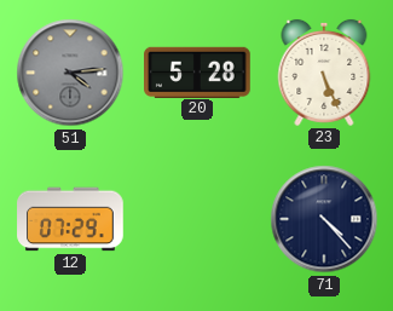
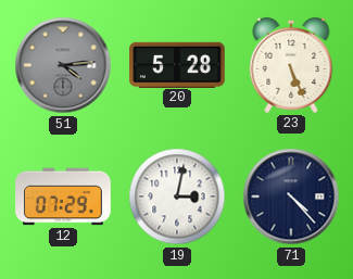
19: none -> 3:02
